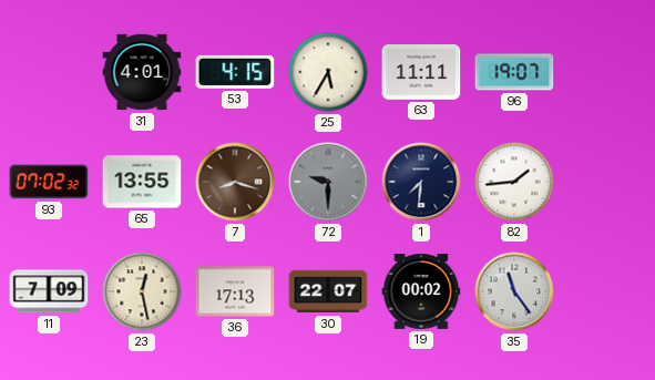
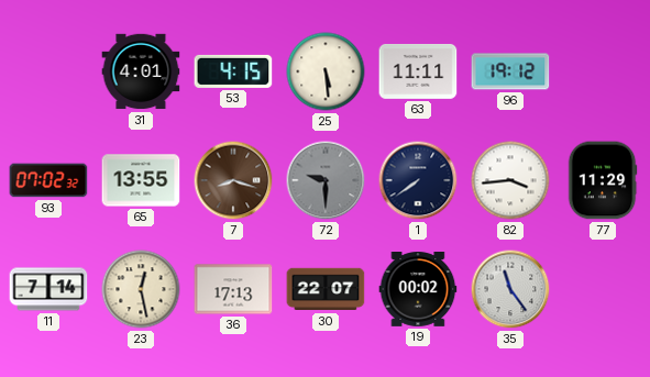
25: 5:35 -> 5:29
96: 19:07 -> 19:12
1: 7:31 -> 7:39
82: 1:44 -> 3:44
77: none -> 11:29
11: 7:09 -> 7:14
